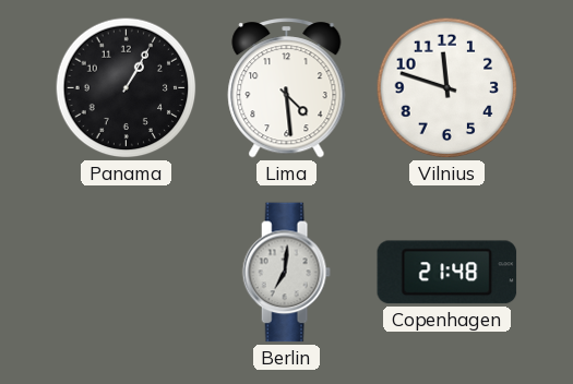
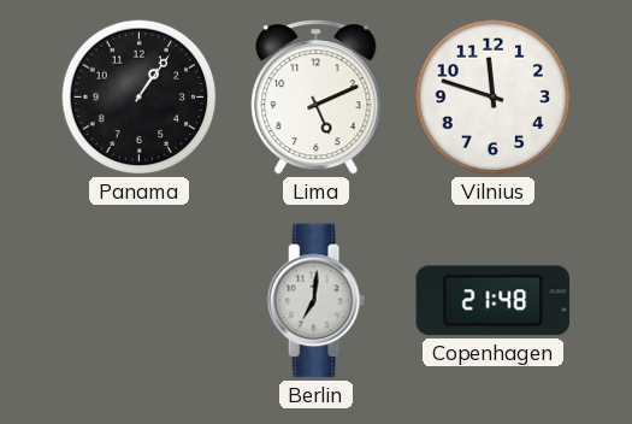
Panama: 1:05 -> 1:06
Lima: 4:29 -> 5:11
